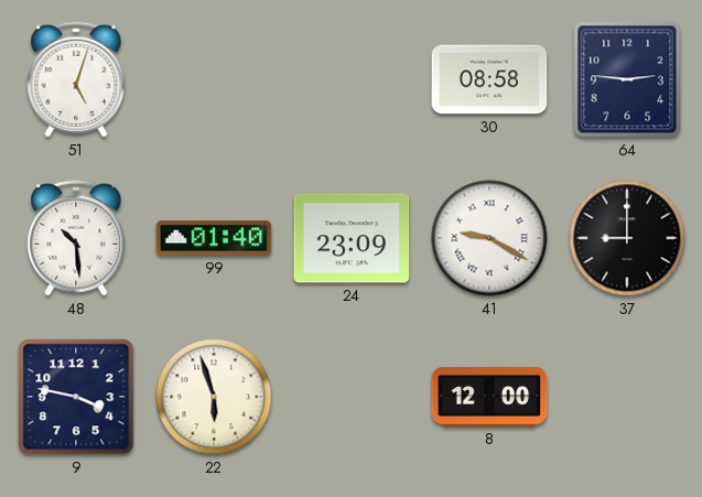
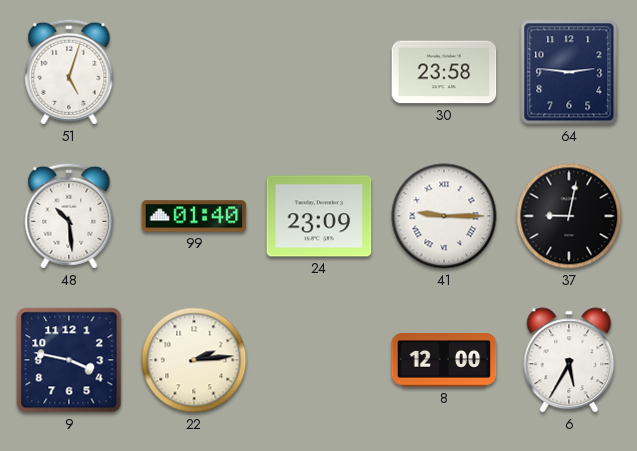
30: 08:58 -> 23:58
41: 9:20 -> 9:15
37: 9:00 -> 9:02
22: 5:57 -> 2:14
6: none -> 5:35
